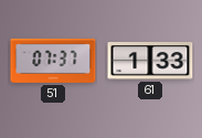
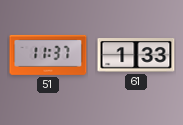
51: 07:37 -> 11:37
